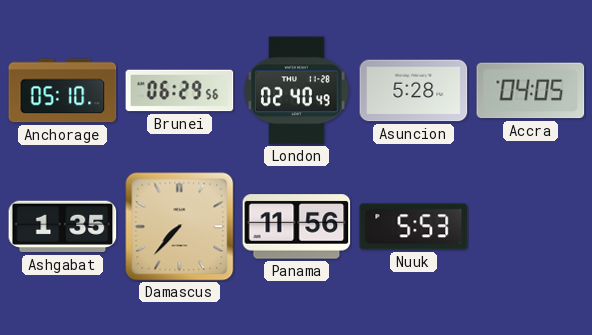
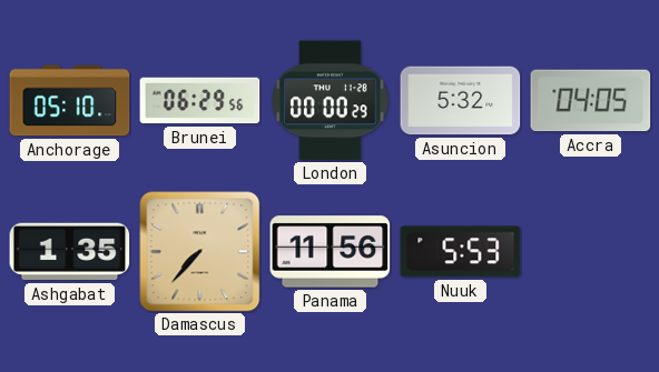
London: 02:40 -> 00:00
Asuncion: 5:28 -> 5:32
